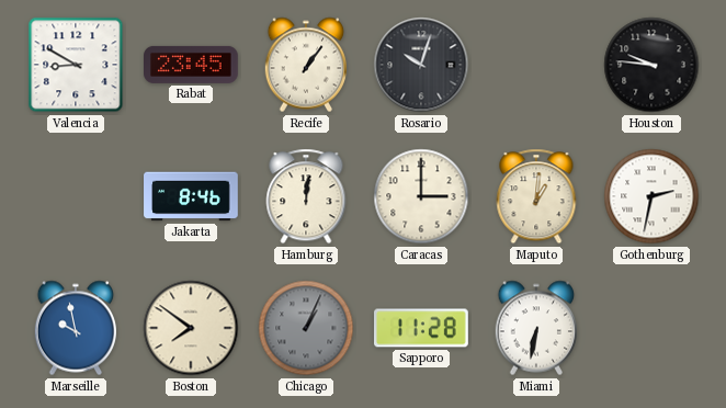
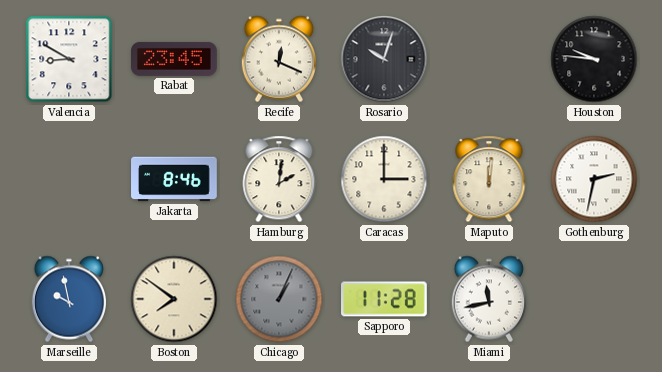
Recife: 1:06 -> 12:19
Hamburg: 12:01 -> 2:01
Maputo: 1:01 -> 12:01
Miami: 6:32 -> 11:43
